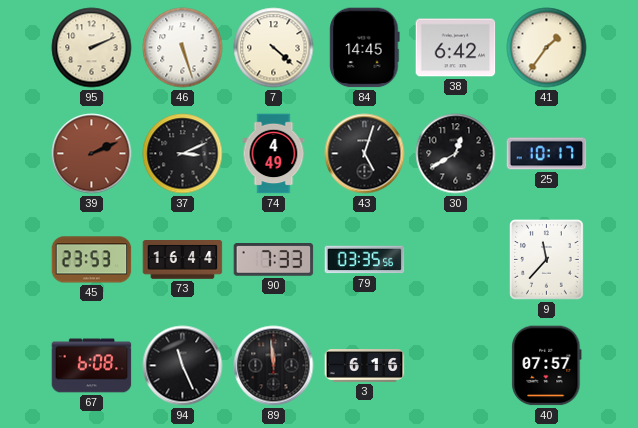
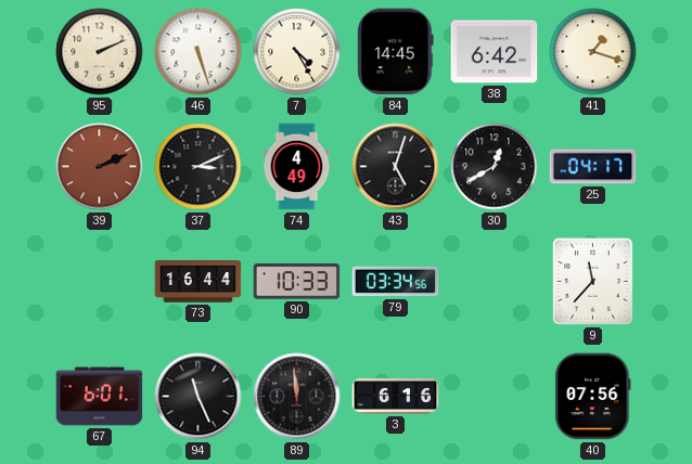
7: 4:22 -> 4:25
41: 1:36 -> 1:18
25: 10:17 -> 04:17
45: 23:53 -> none
90: 7:33 -> 10:33
79: 03:35 -> 03:34
67: 6:08 -> 6:01
40: 07:57 -> 07:56
